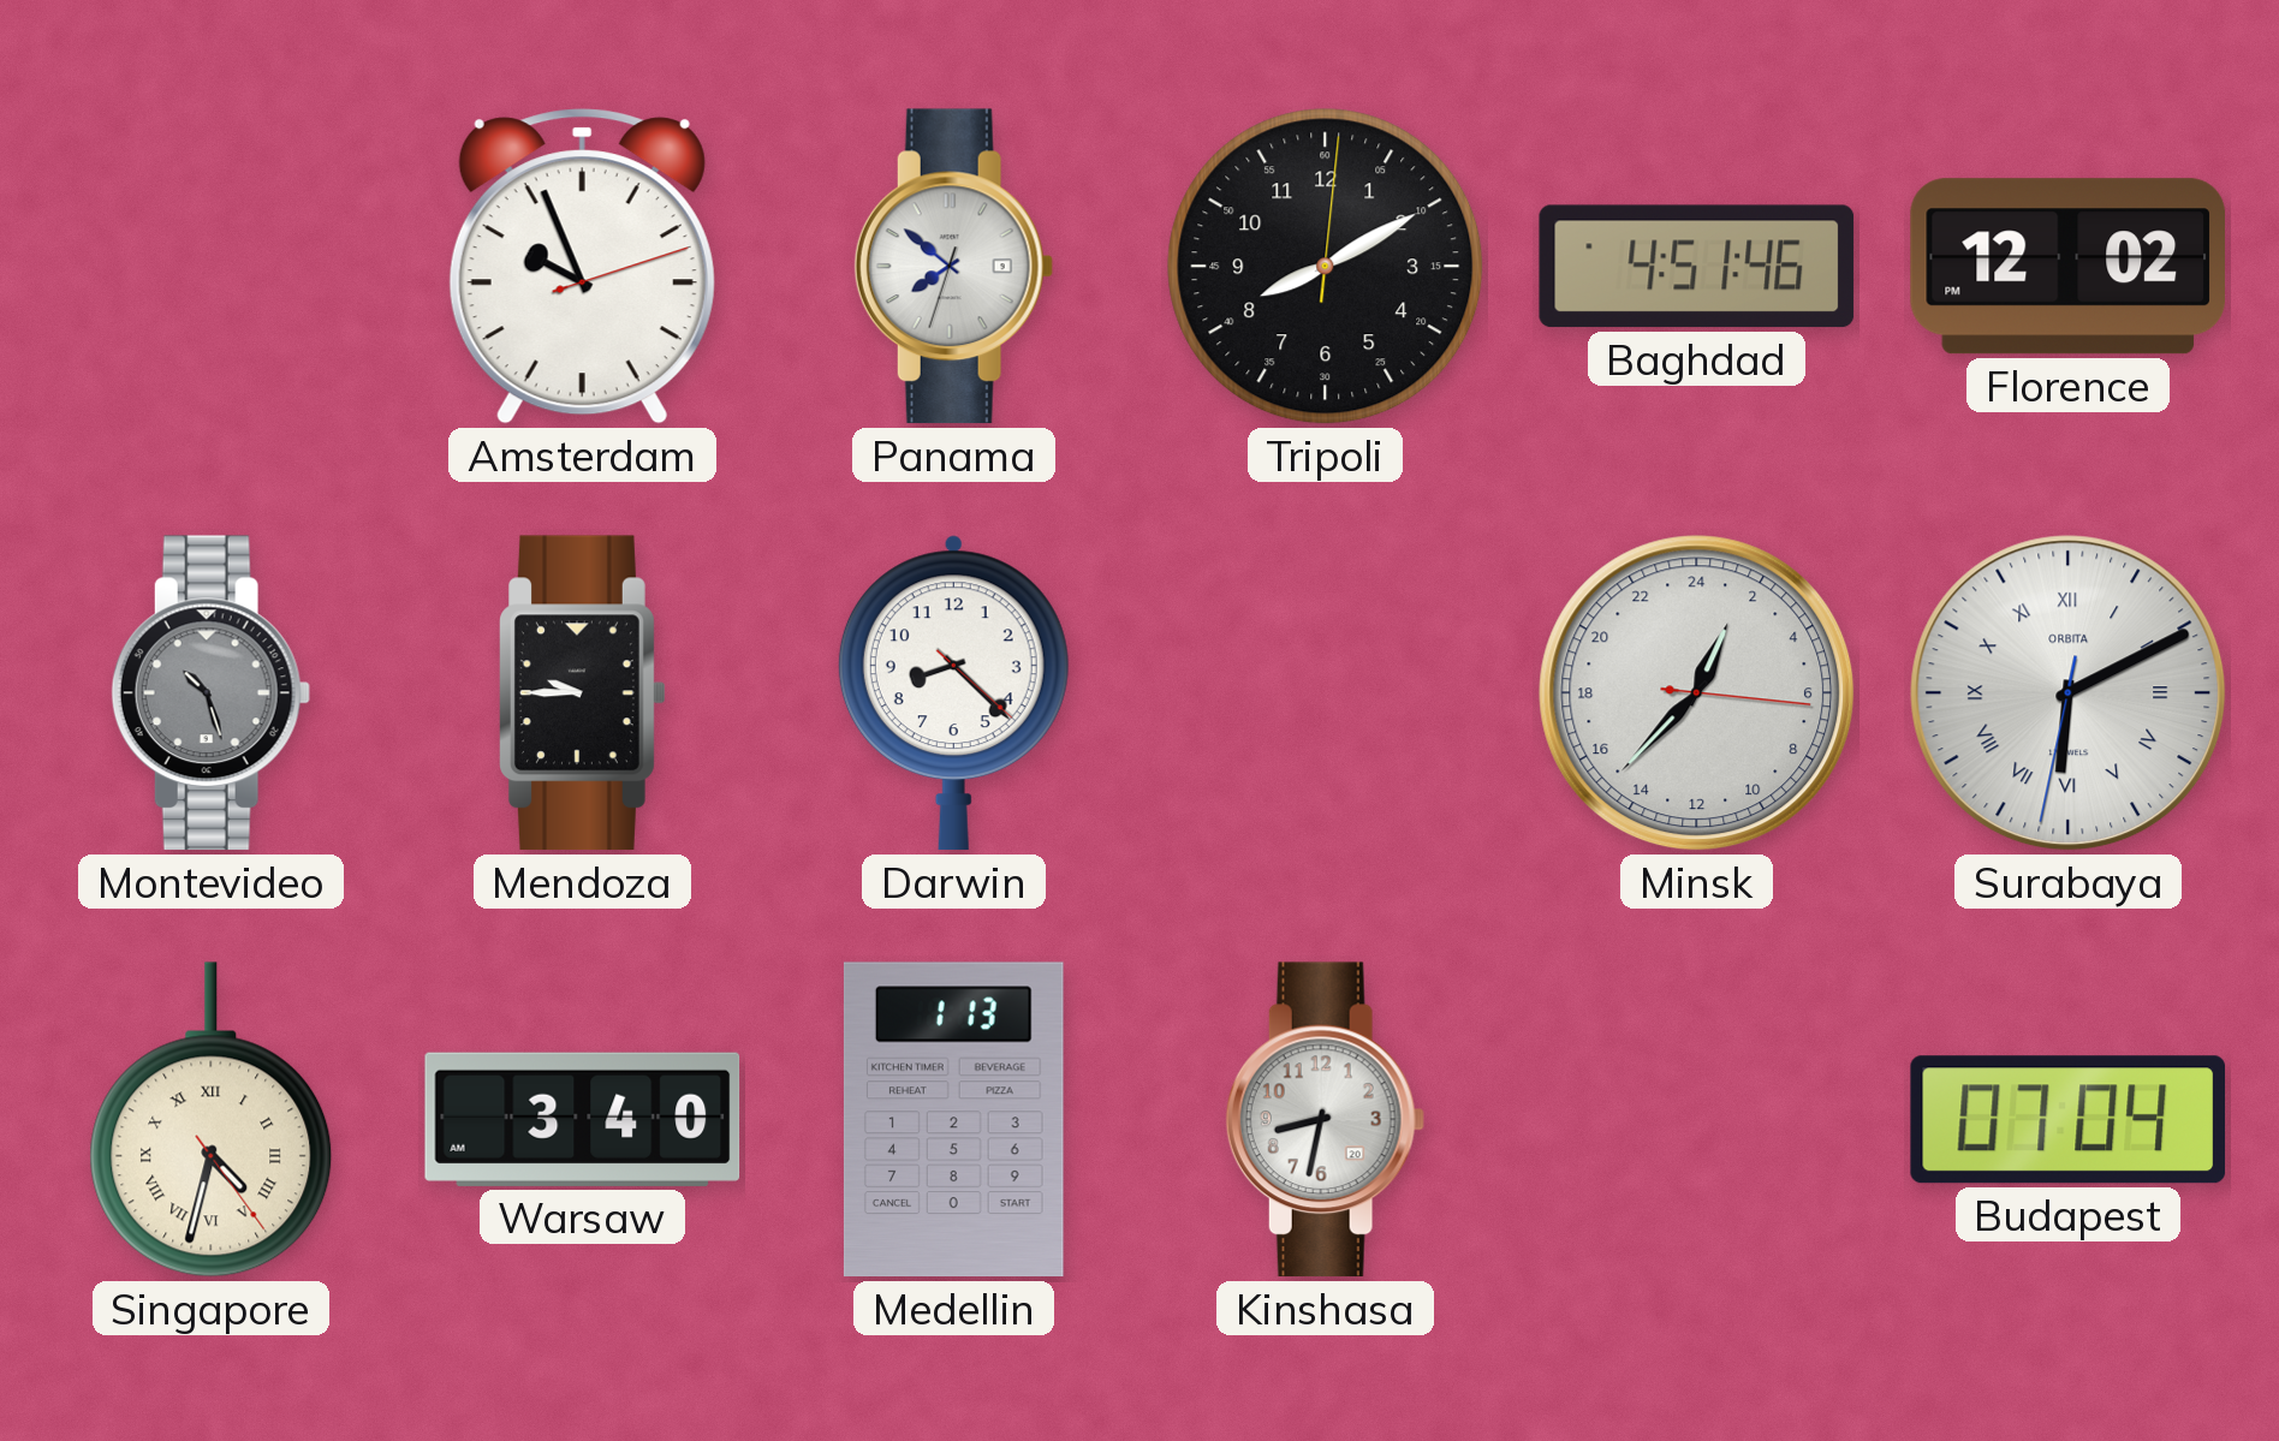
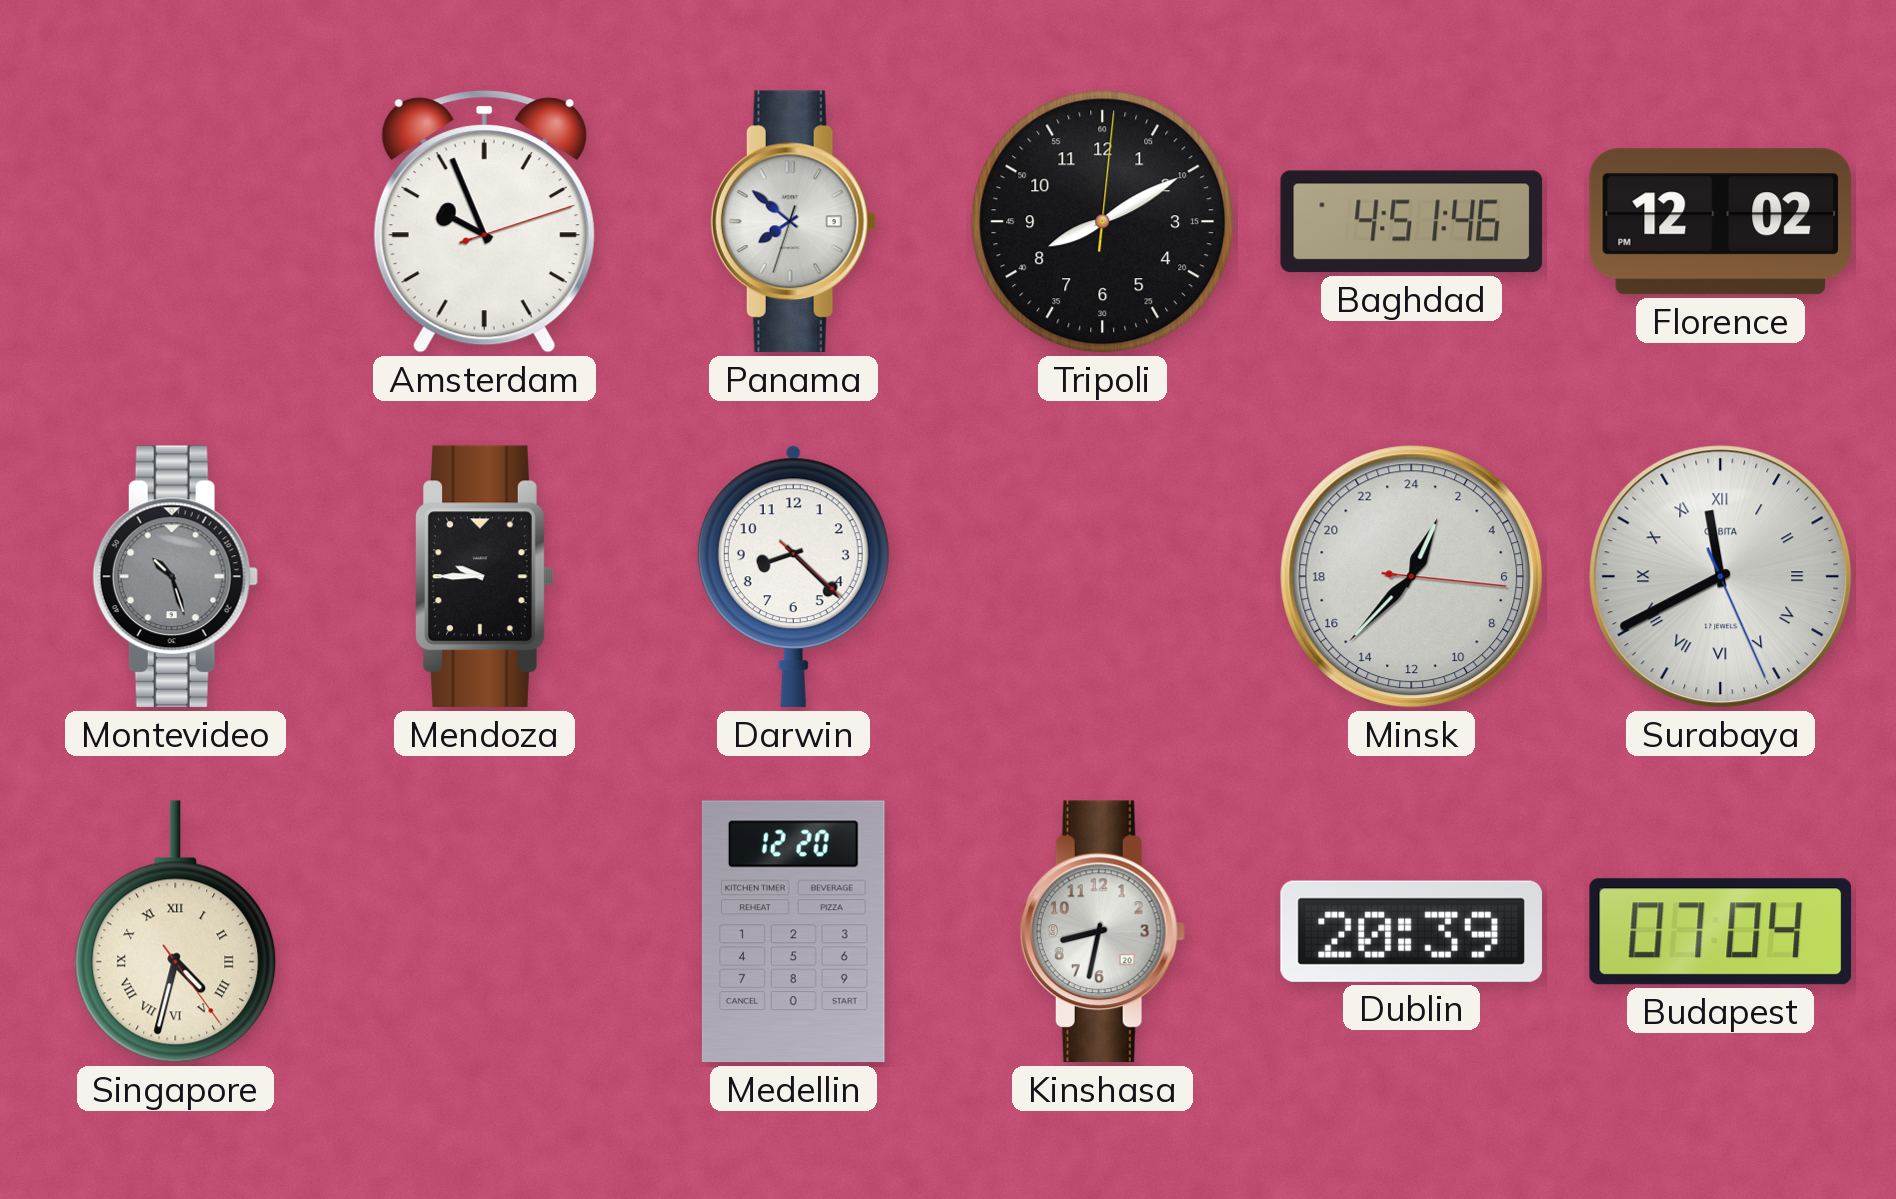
Surabaya: 6:10 -> 11:40
Warsaw: 3:40 -> none
Medellin: 1:13 -> 12:20
Dublin: none -> 20:39
